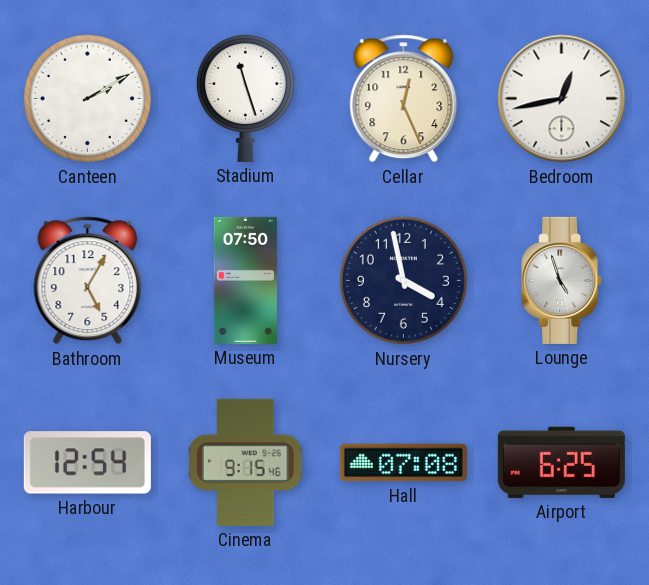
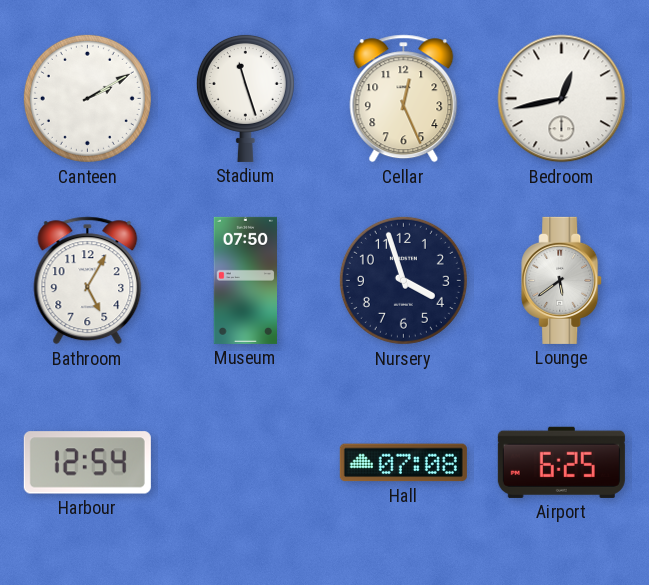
Nursery: 3:58 -> 3:57
Lounge: 4:57 -> 5:39
Cinema: 9:15 -> none
